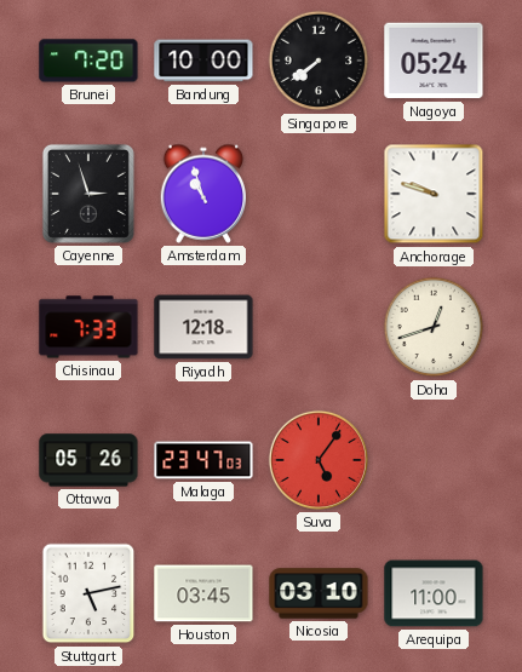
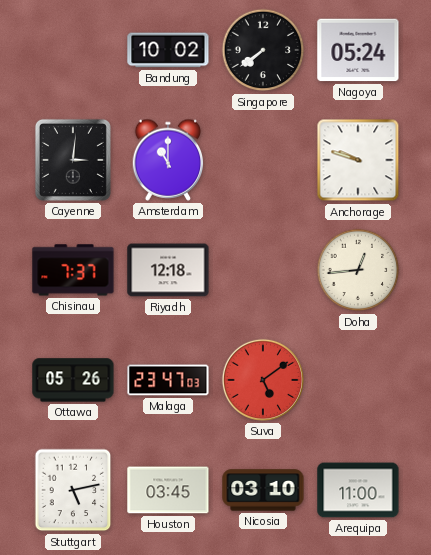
Brunei: 7:20 -> none
Bandung: 10:00 -> 10:02
Cayenne: 2:57 -> 3:01
Amsterdam: 10:57 -> 11:00
Chisinau: 7:33 -> 7:37
Doha: 12:42 -> 12:44
Suva: 5:06 -> 5:09
